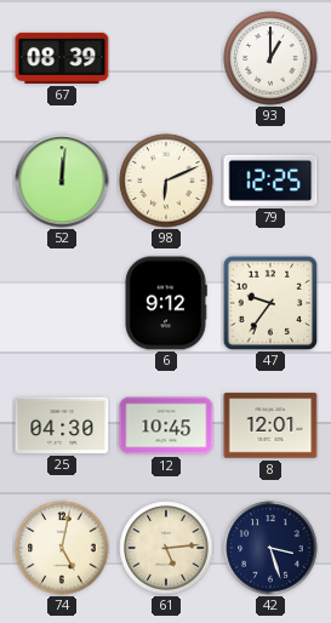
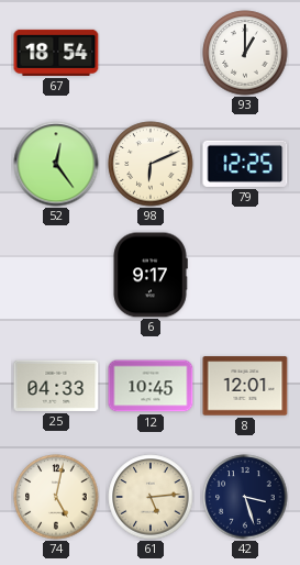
67: 08:39 -> 18:54
52: 12:01 -> 12:24
6: 9:12 -> 9:17
47: 9:36 -> none
25: 04:30 -> 04:33
